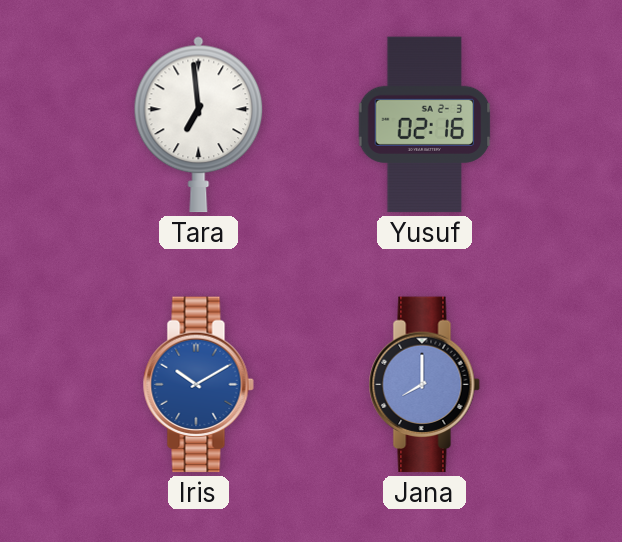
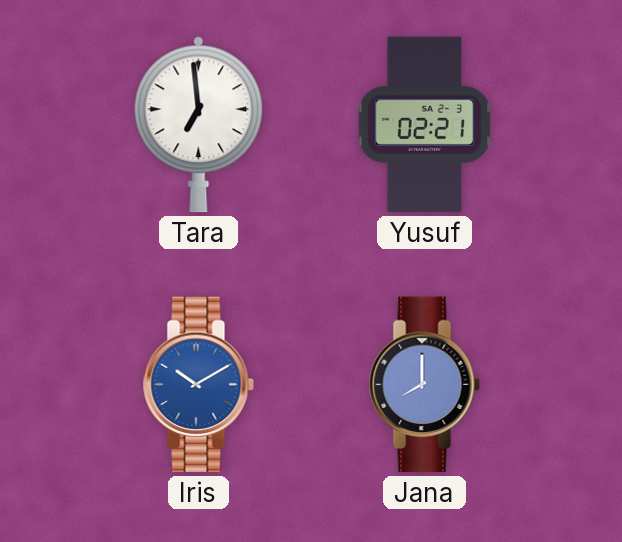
Yusuf: 02:16 -> 02:21
